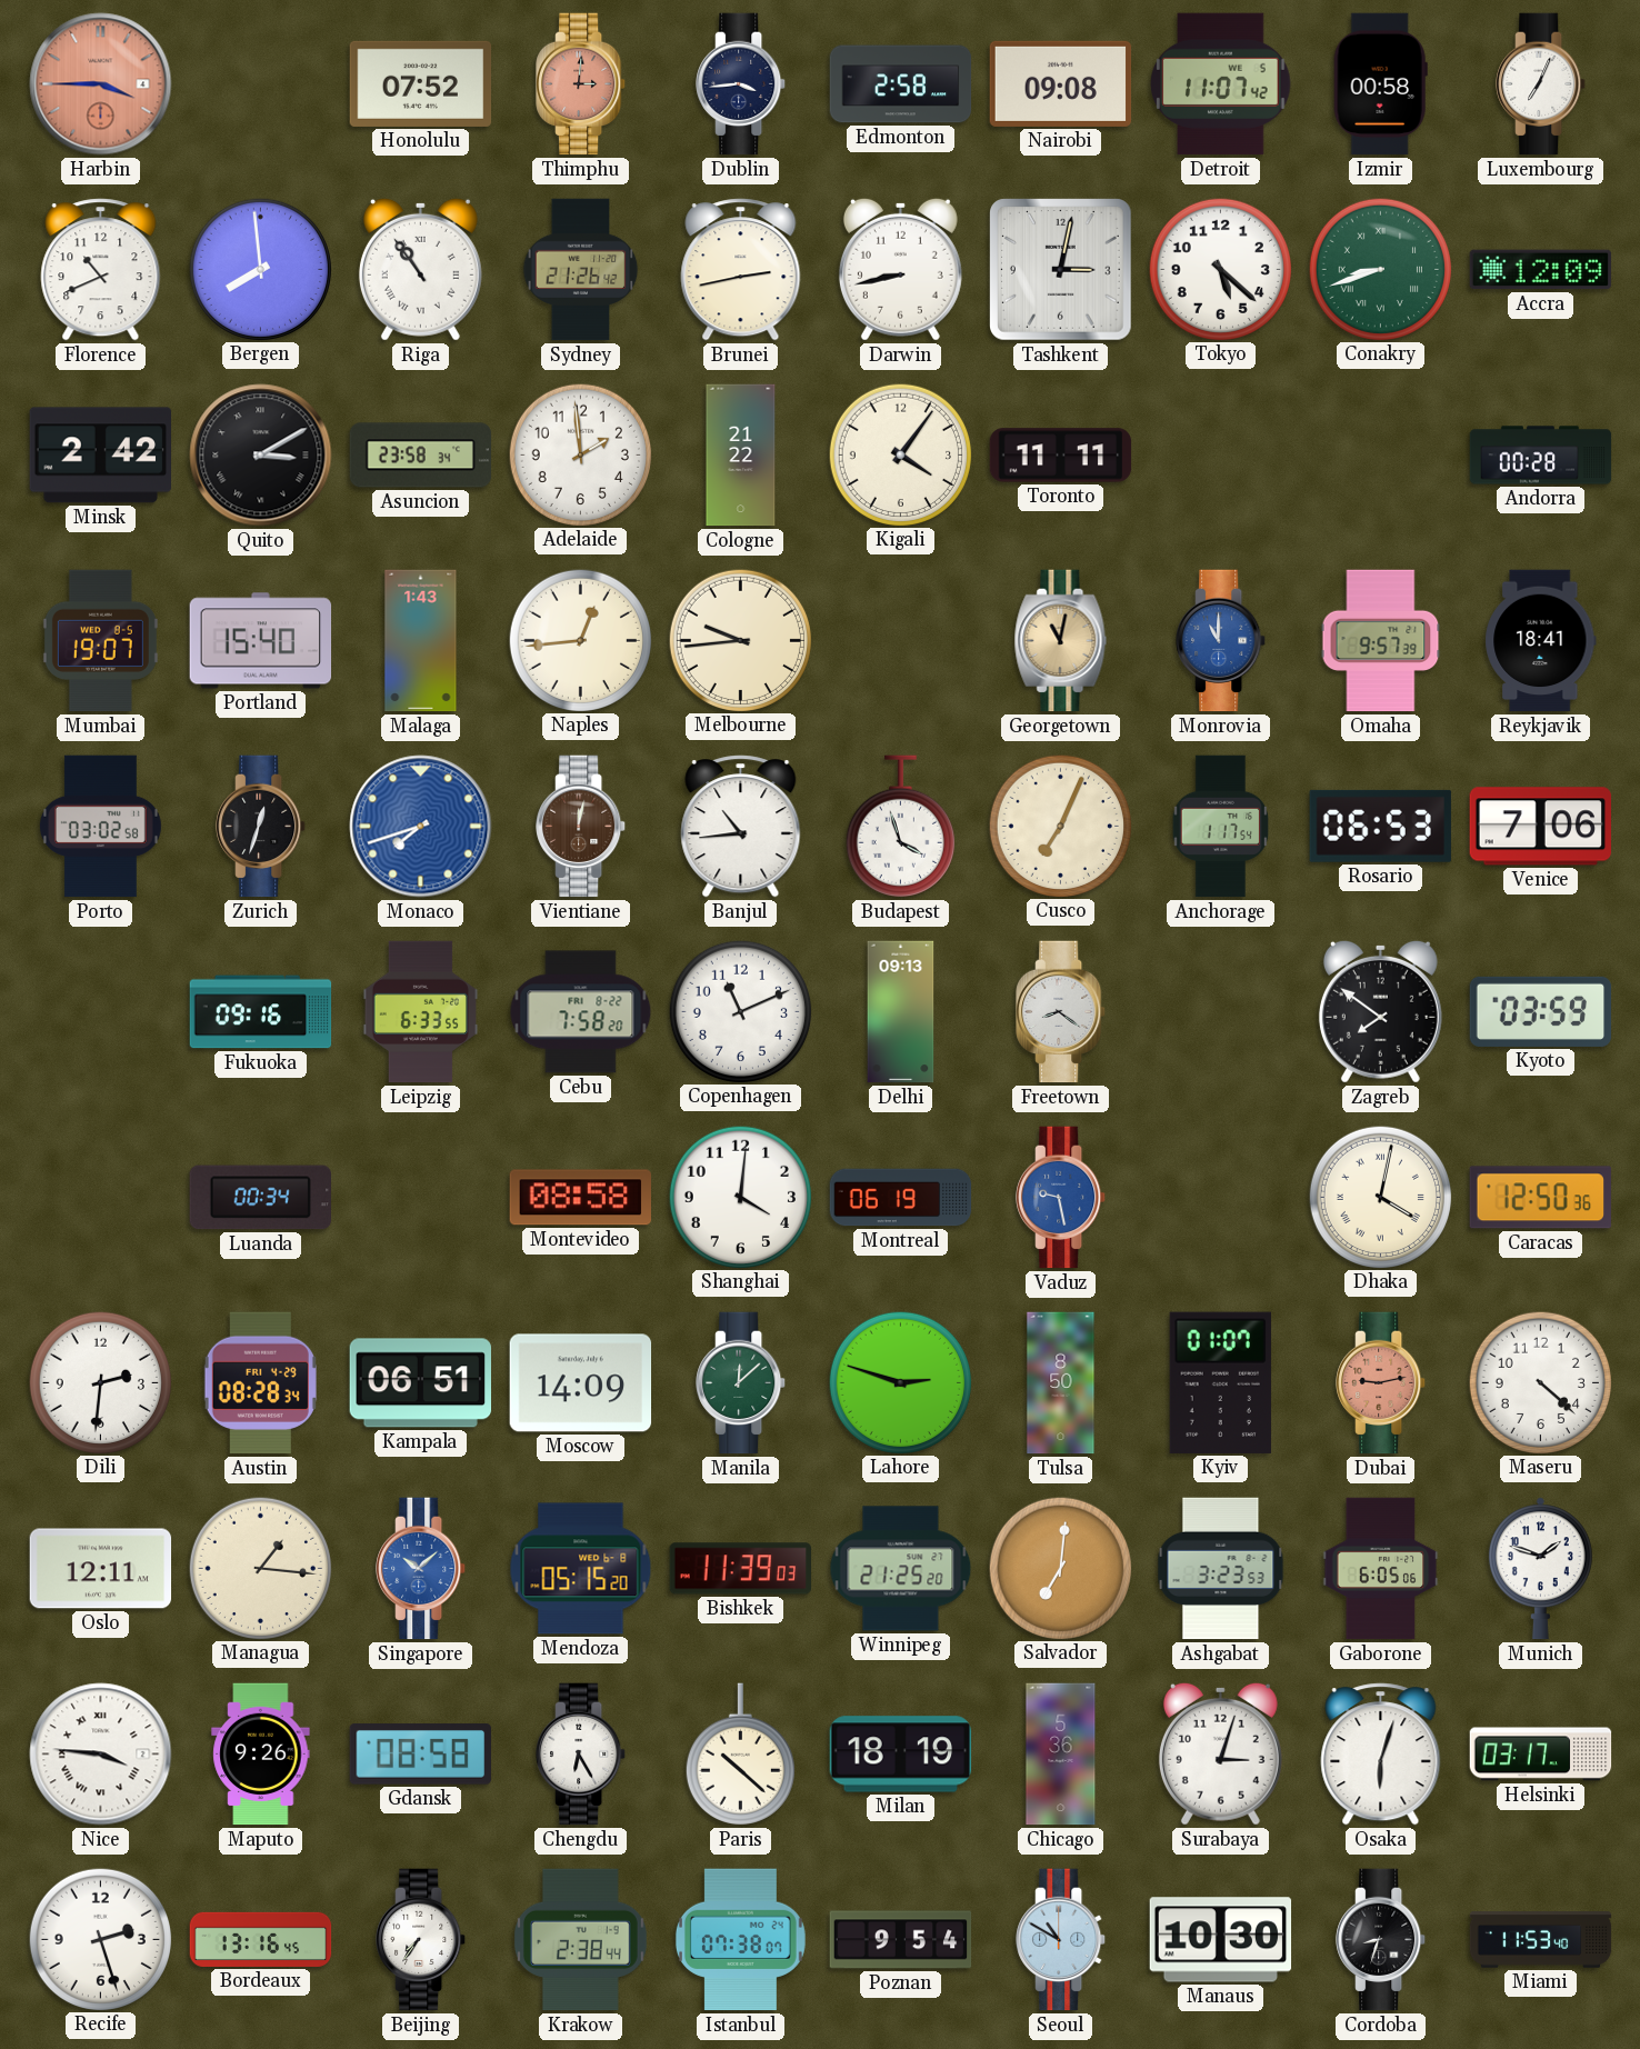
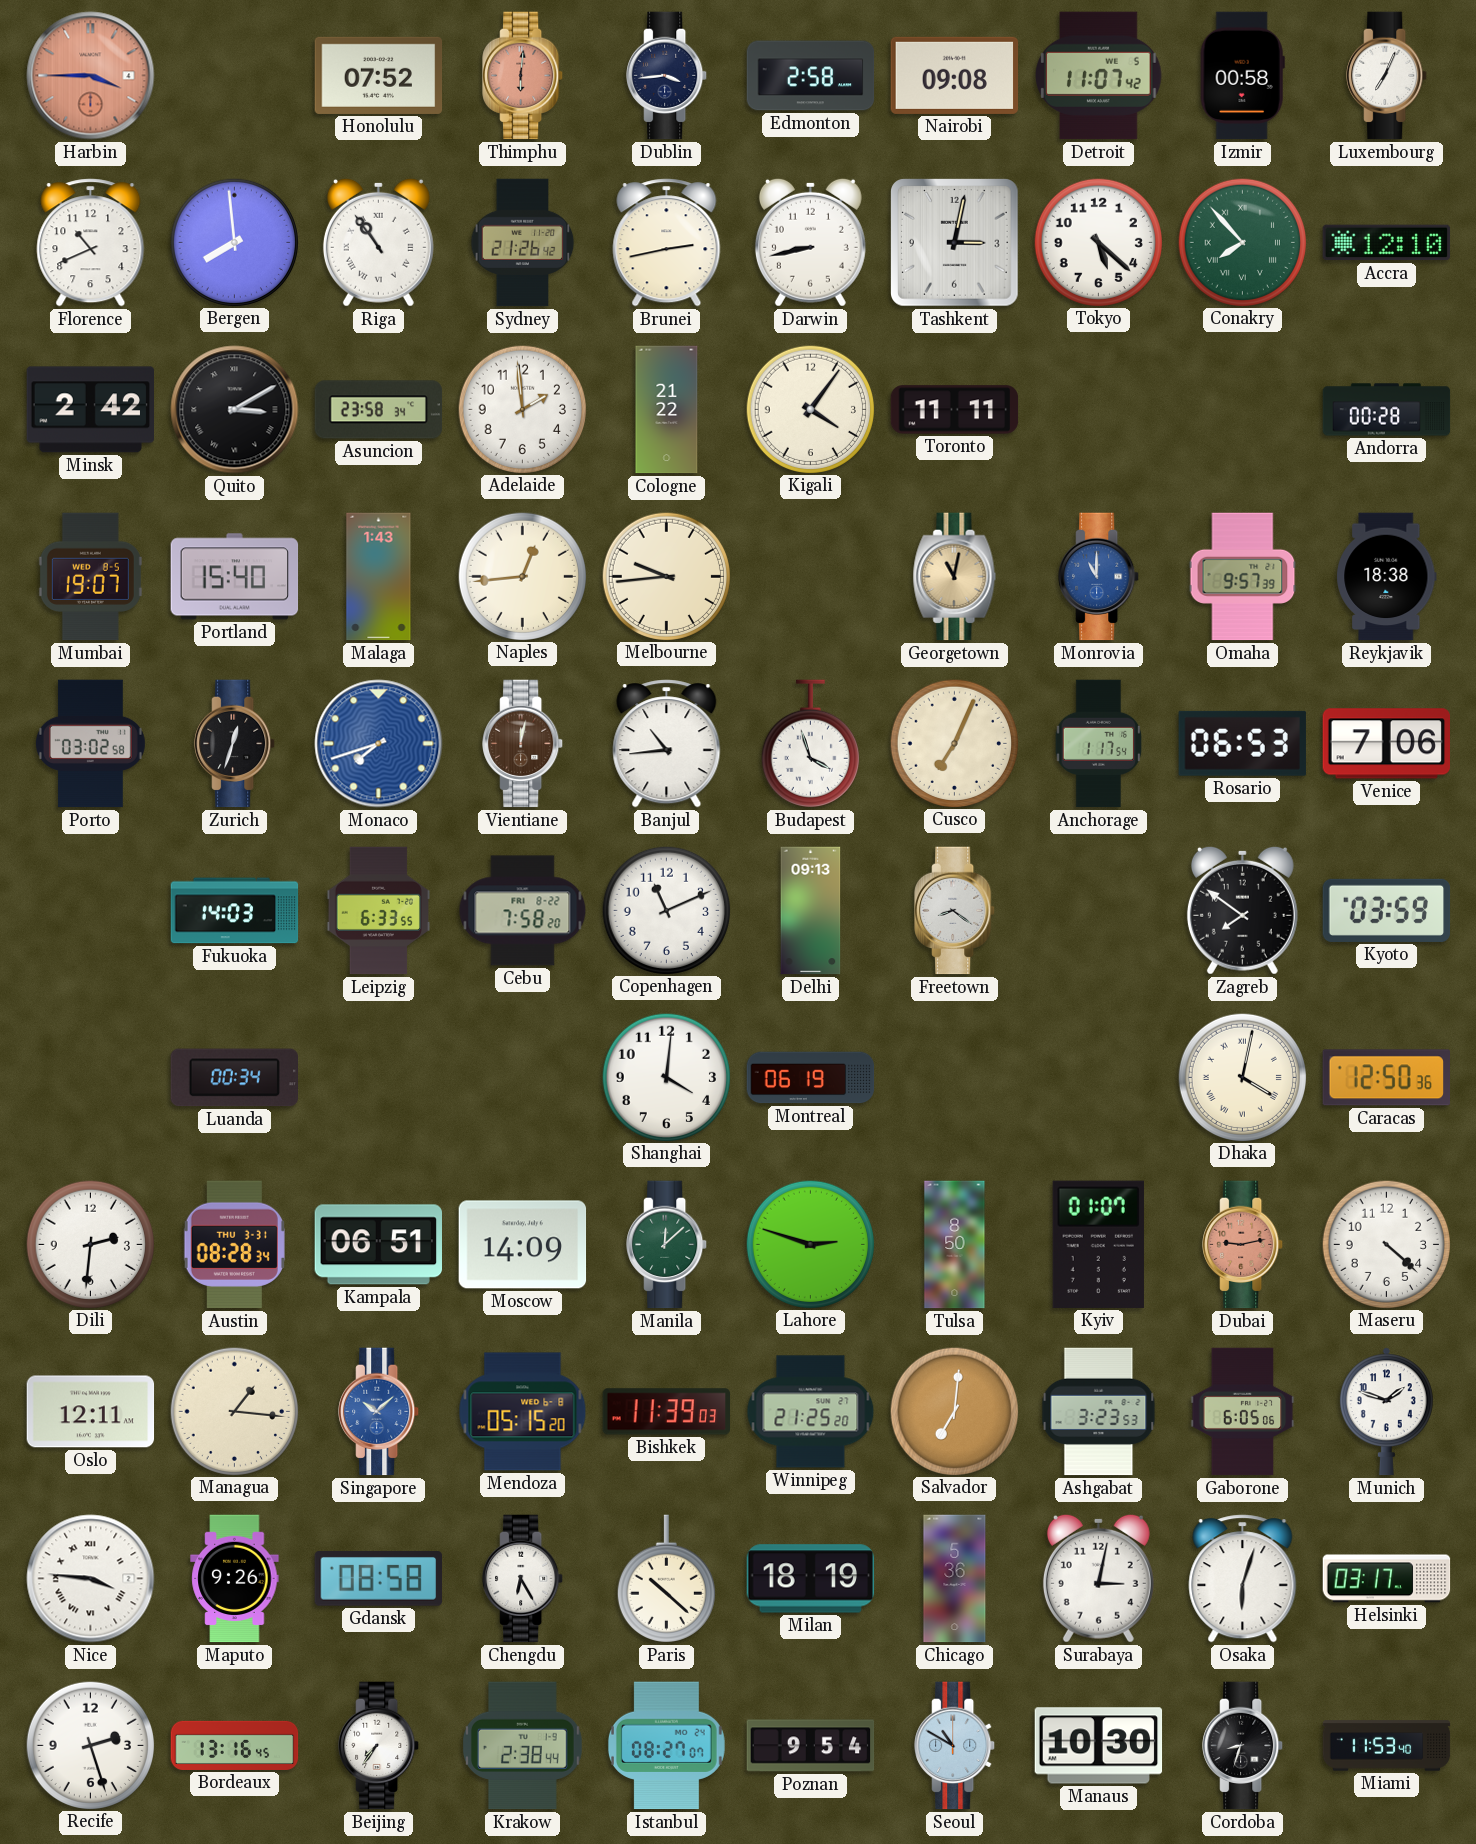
Thimphu: 3:01 -> 6:01
Conakry: 8:42 -> 7:53
Accra: 12:09 -> 12:10
Reykjavik: 18:41 -> 18:38
Fukuoka: 09:16 -> 14:03
Montevideo: 08:58 -> none
Vaduz: 9:28 -> none
Austin date: FRI 4-29 -> THU 3-31
Surabaya: 3:03 -> 3:02
Istanbul: 07:38 -> 08:27
